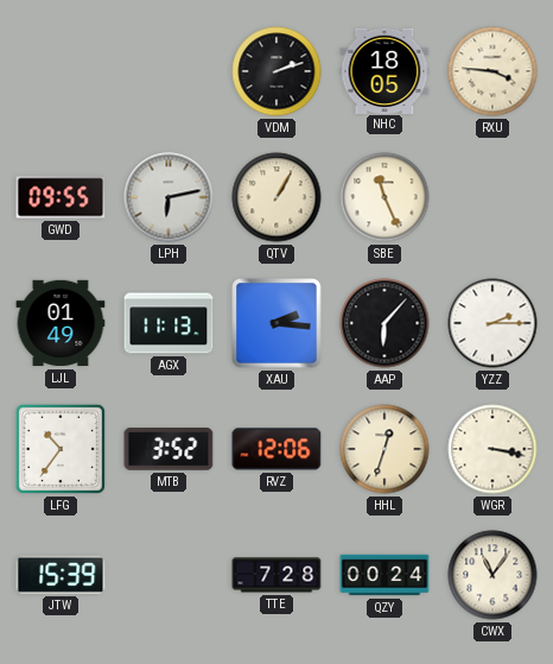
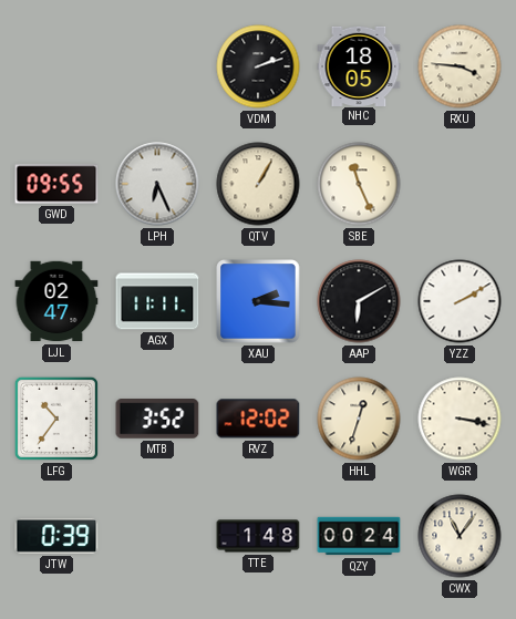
LPH: 6:13 -> 6:26
LJL: 01:49 -> 02:47
AGX: 11:13 -> 11:11
AAP: 6:07 -> 6:10
YZZ: 2:15 -> 2:10
RVZ: 12:06 -> 12:02
JTW: 15:39 -> 0:39
TTE: 7:28 -> 1:48
